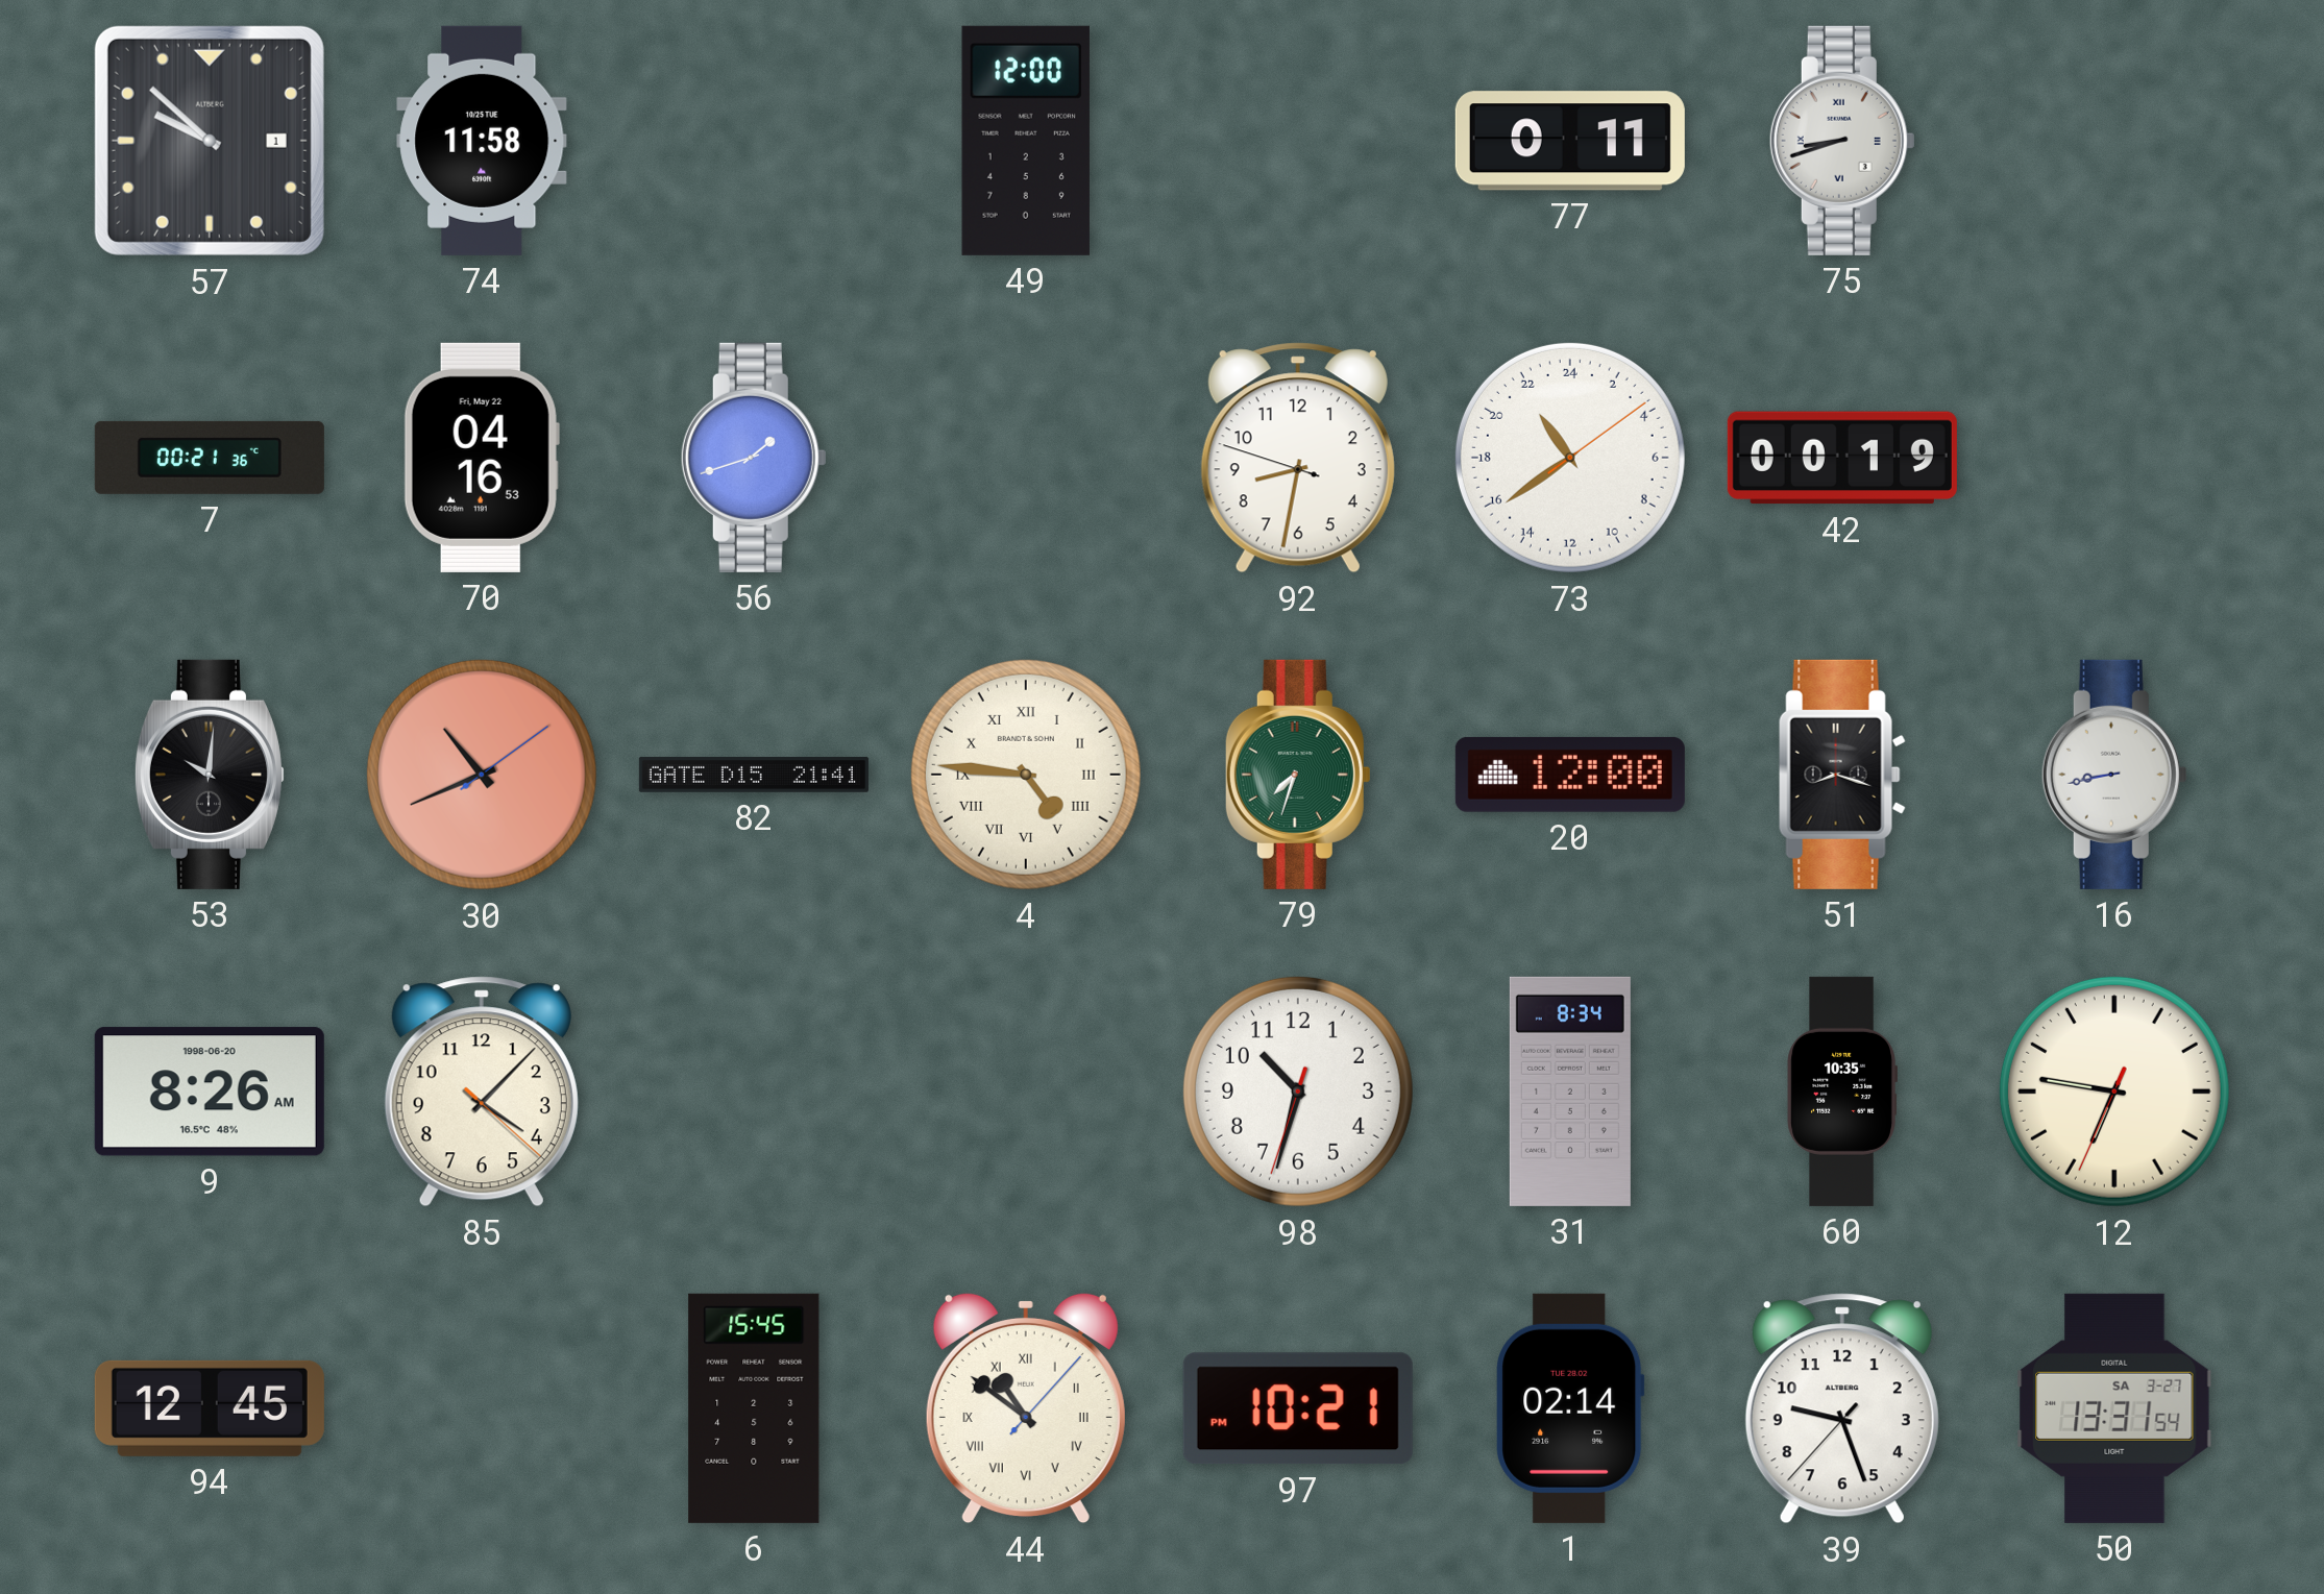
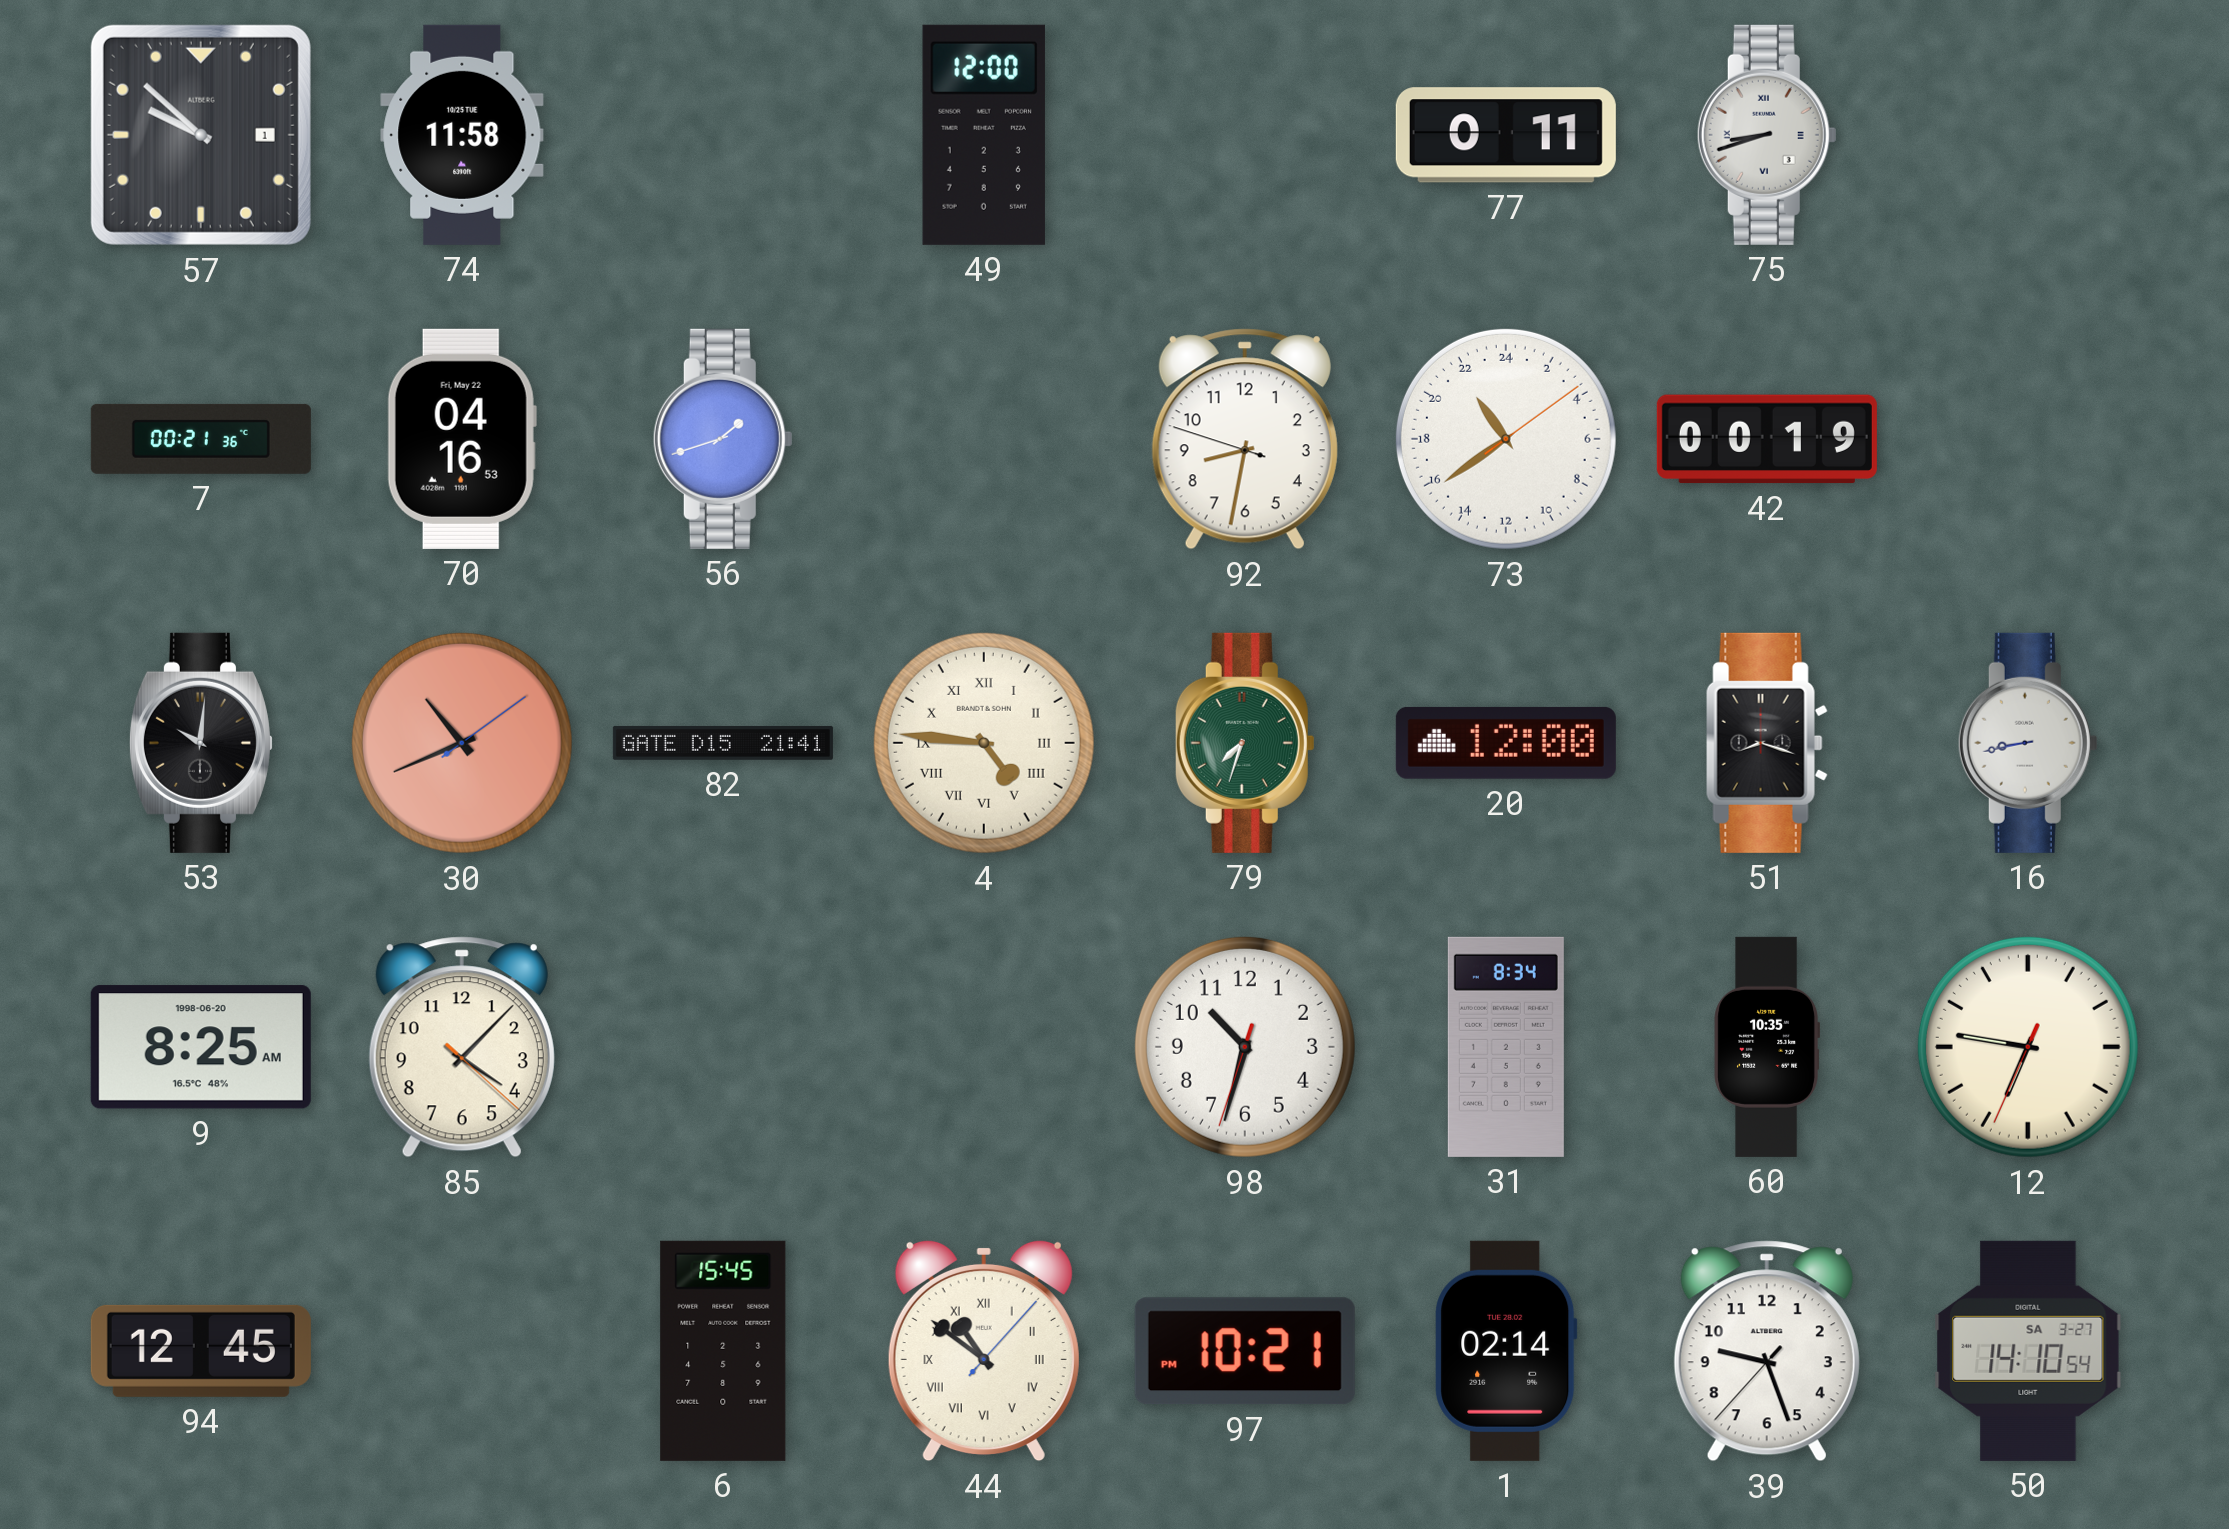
9: 8:26 -> 8:25
50: 13:31 -> 14:10
